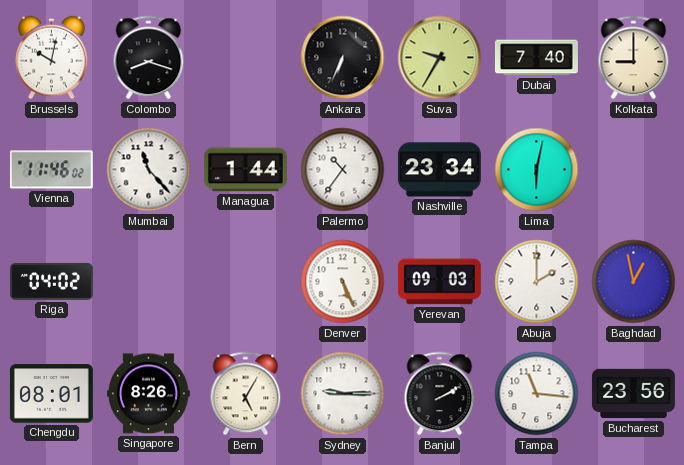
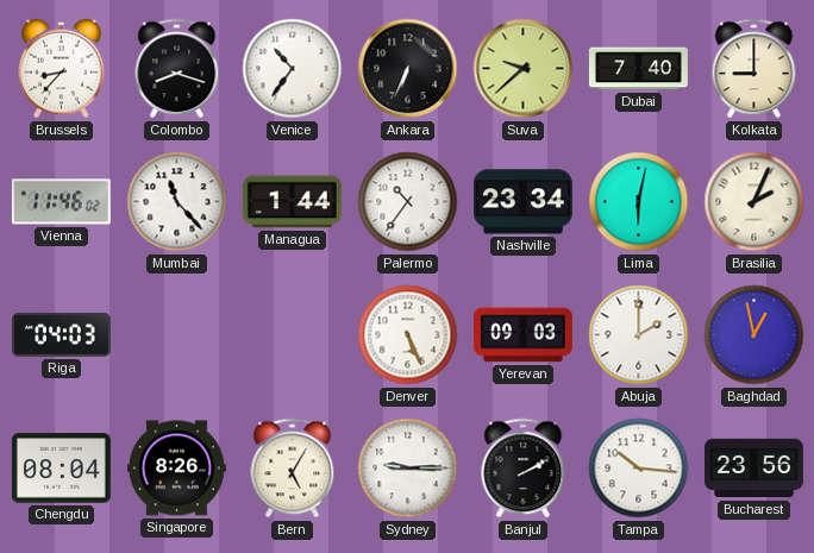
Brussels: 10:02 -> 8:37
Venice: none -> 10:36
Suva: 9:35 -> 9:38
Brasilia: none -> 2:04
Riga: 04:02 -> 04:03
Chengdu: 08:01 -> 08:04
Tampa: 11:16 -> 10:16
